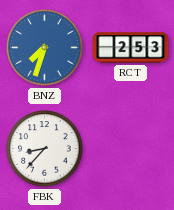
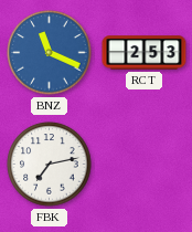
BNZ: 7:33 -> 11:19
FBK: 8:37 -> 7:13
